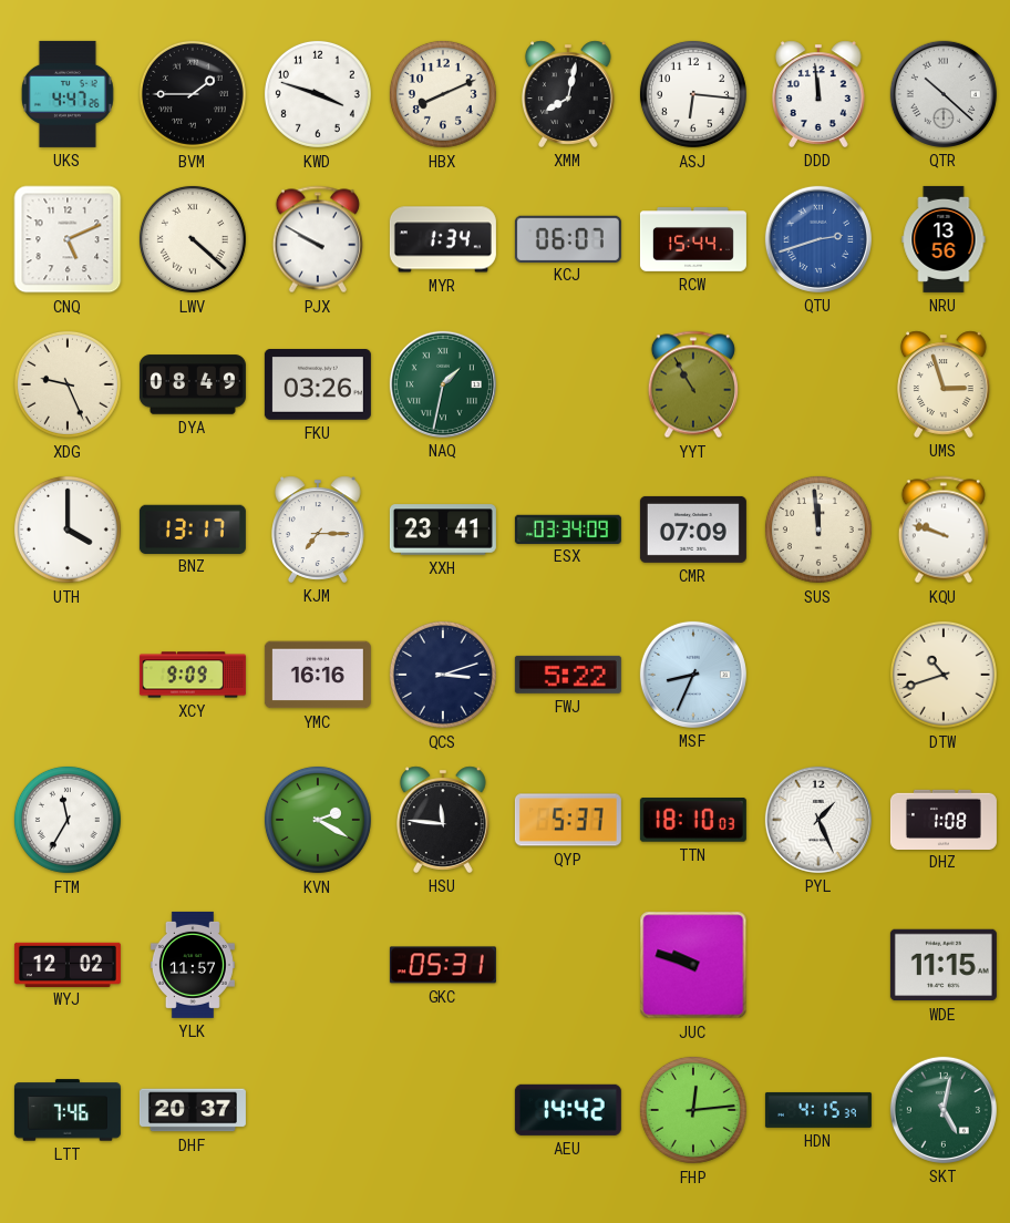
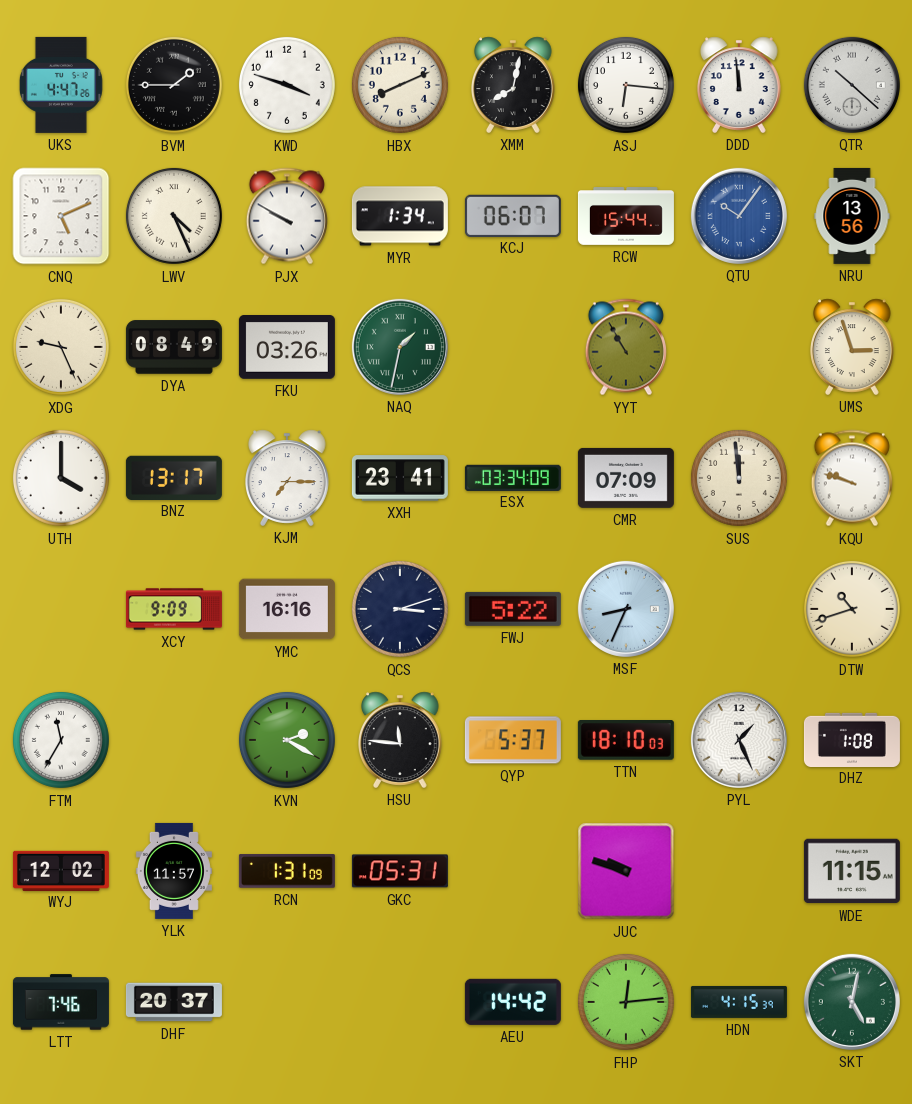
LWV: 4:22 -> 4:26
QTU: 2:42 -> 10:06
RCN: none -> 1:31
